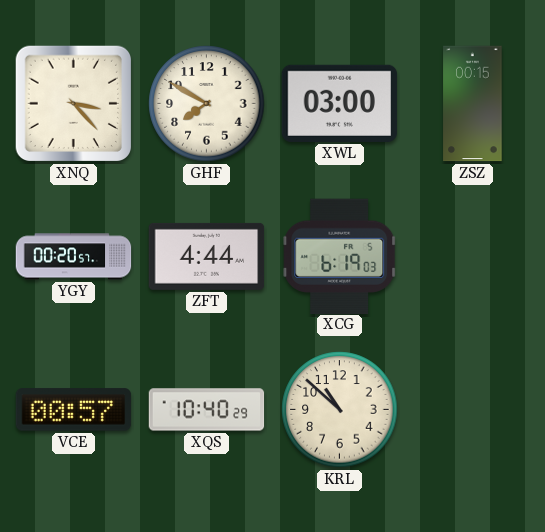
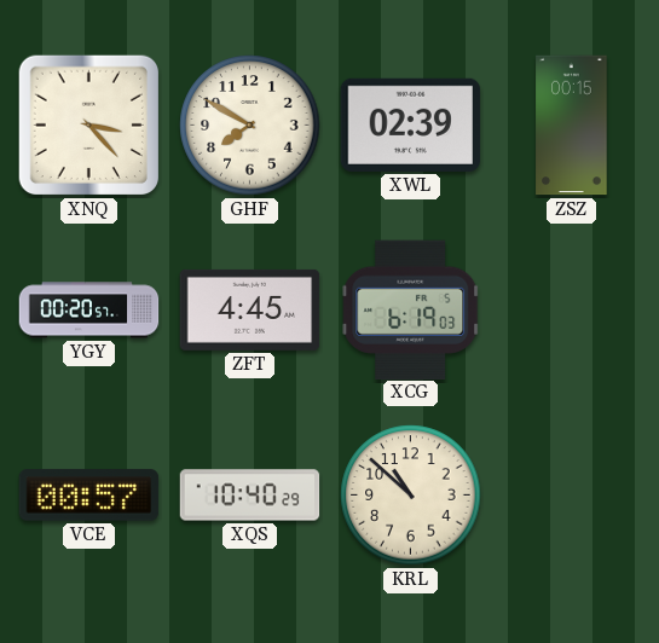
XWL: 03:00 -> 02:39
ZFT: 4:44 -> 4:45
